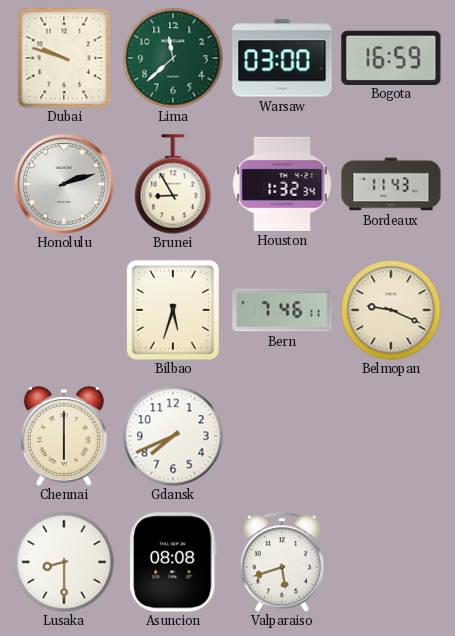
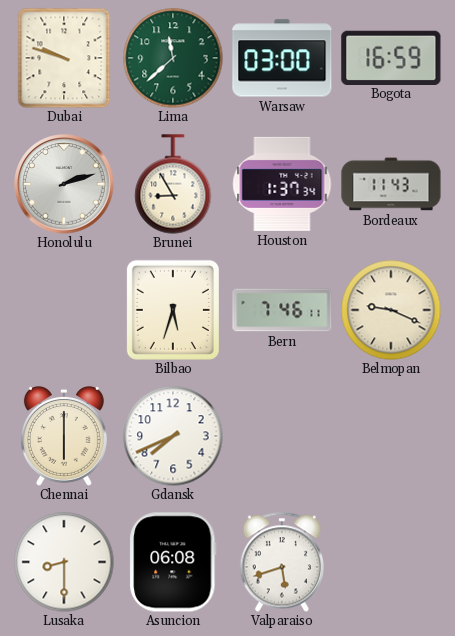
Houston: 1:32 -> 1:37
Asuncion: 08:08 -> 06:08
